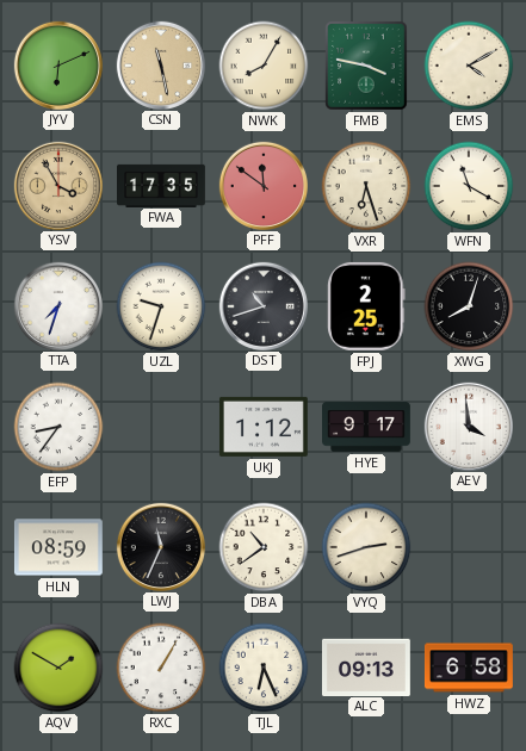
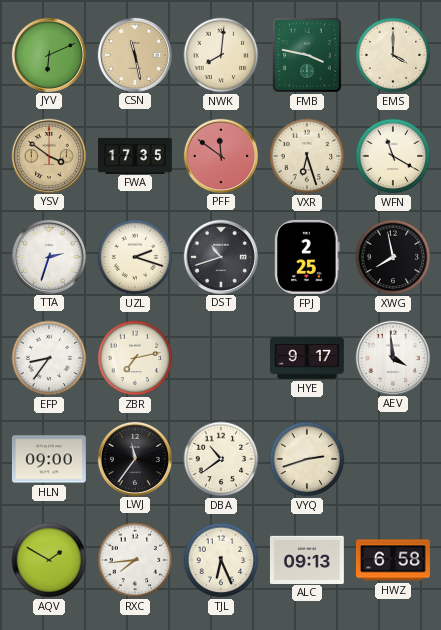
NWK: 8:05 -> 8:01
EMS: 4:10 -> 4:00
YSV: 3:55 -> 3:51
TTA: 7:33 -> 2:33
UZL: 9:33 -> 2:18
XWG: 8:03 -> 7:58
ZBR: none -> 7:13
UKJ: 1:12 -> none
HLN: 08:59 -> 09:00
LWJ: 11:34 -> 11:36
RXC: 1:05 -> 7:44
